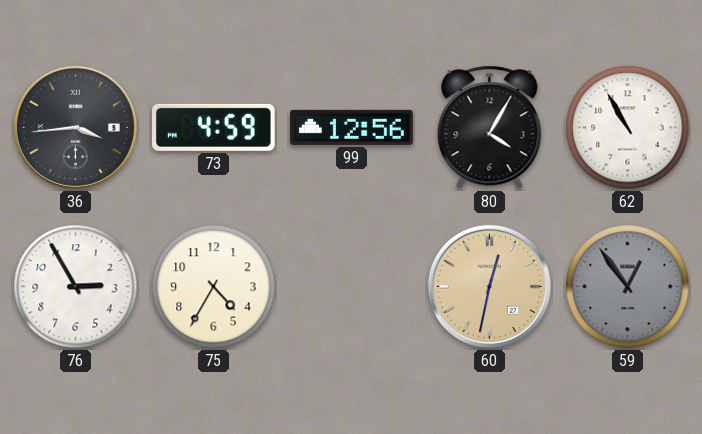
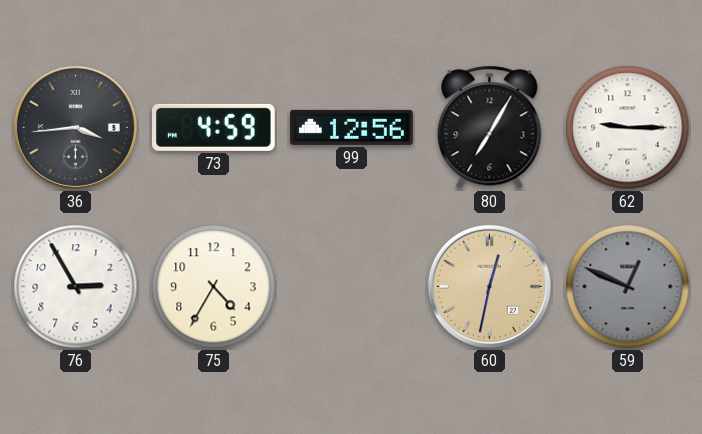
80: 4:05 -> 7:05
62: 10:55 -> 9:15
59: 12:54 -> 12:49
